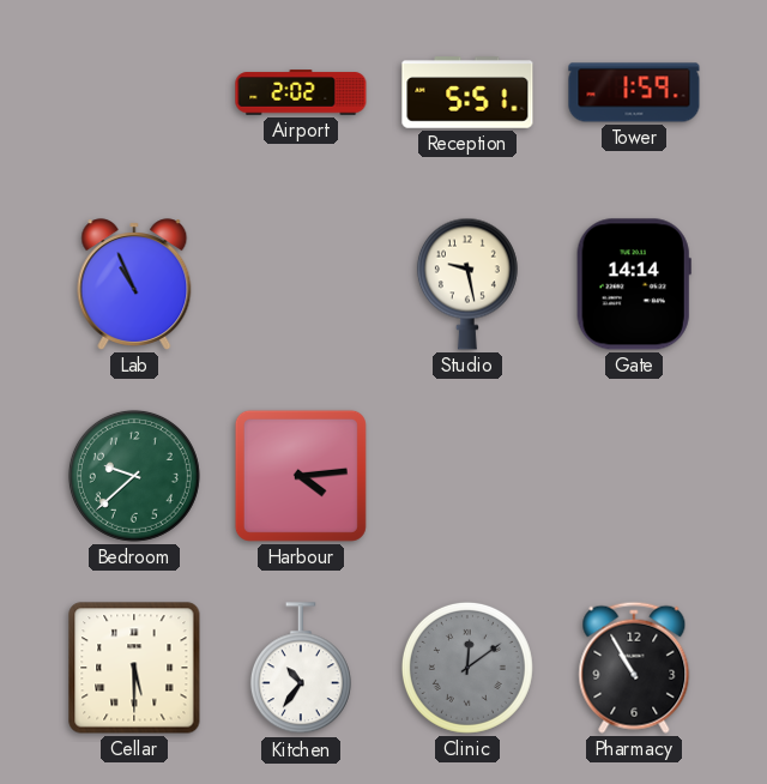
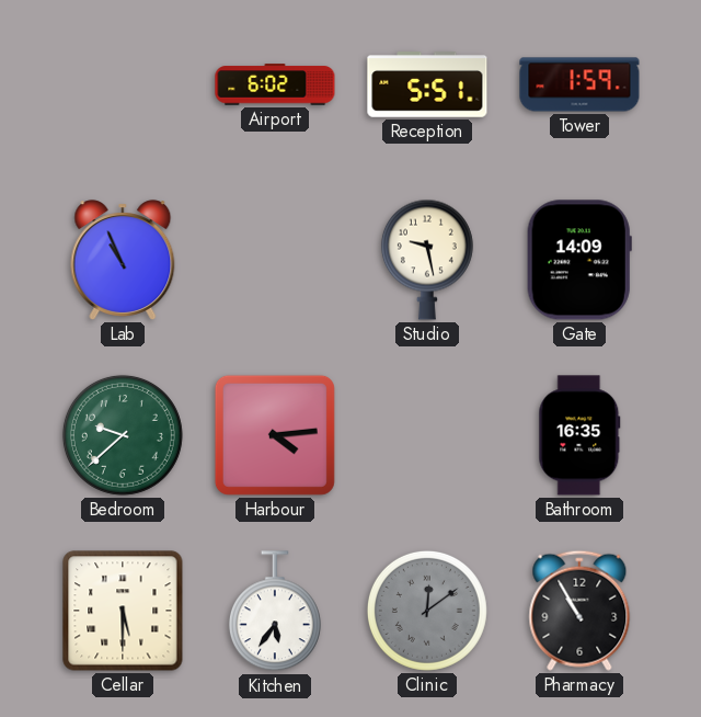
Airport: 2:02 -> 6:02
Gate: 14:14 -> 14:09
Bathroom: none -> 16:35
Kitchen: 10:36 -> 5:36
